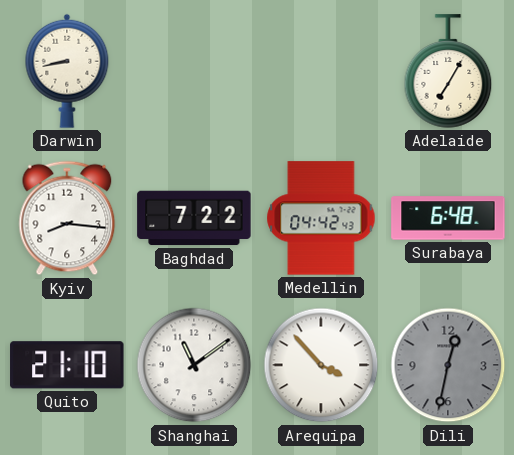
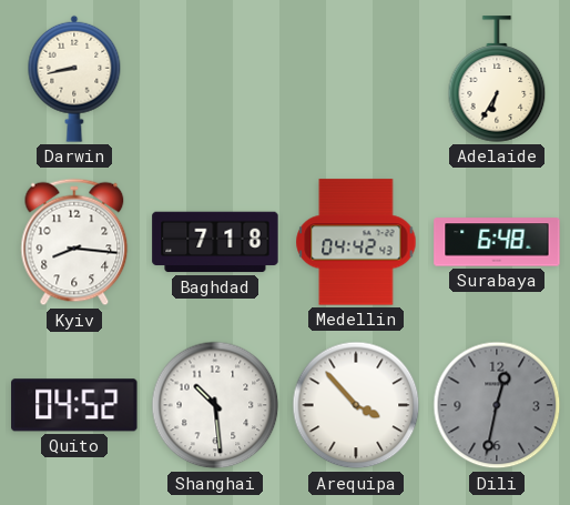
Adelaide: 7:05 -> 6:35
Baghdad: 7:22 -> 7:18
Quito: 21:10 -> 04:52
Shanghai: 11:09 -> 10:29
